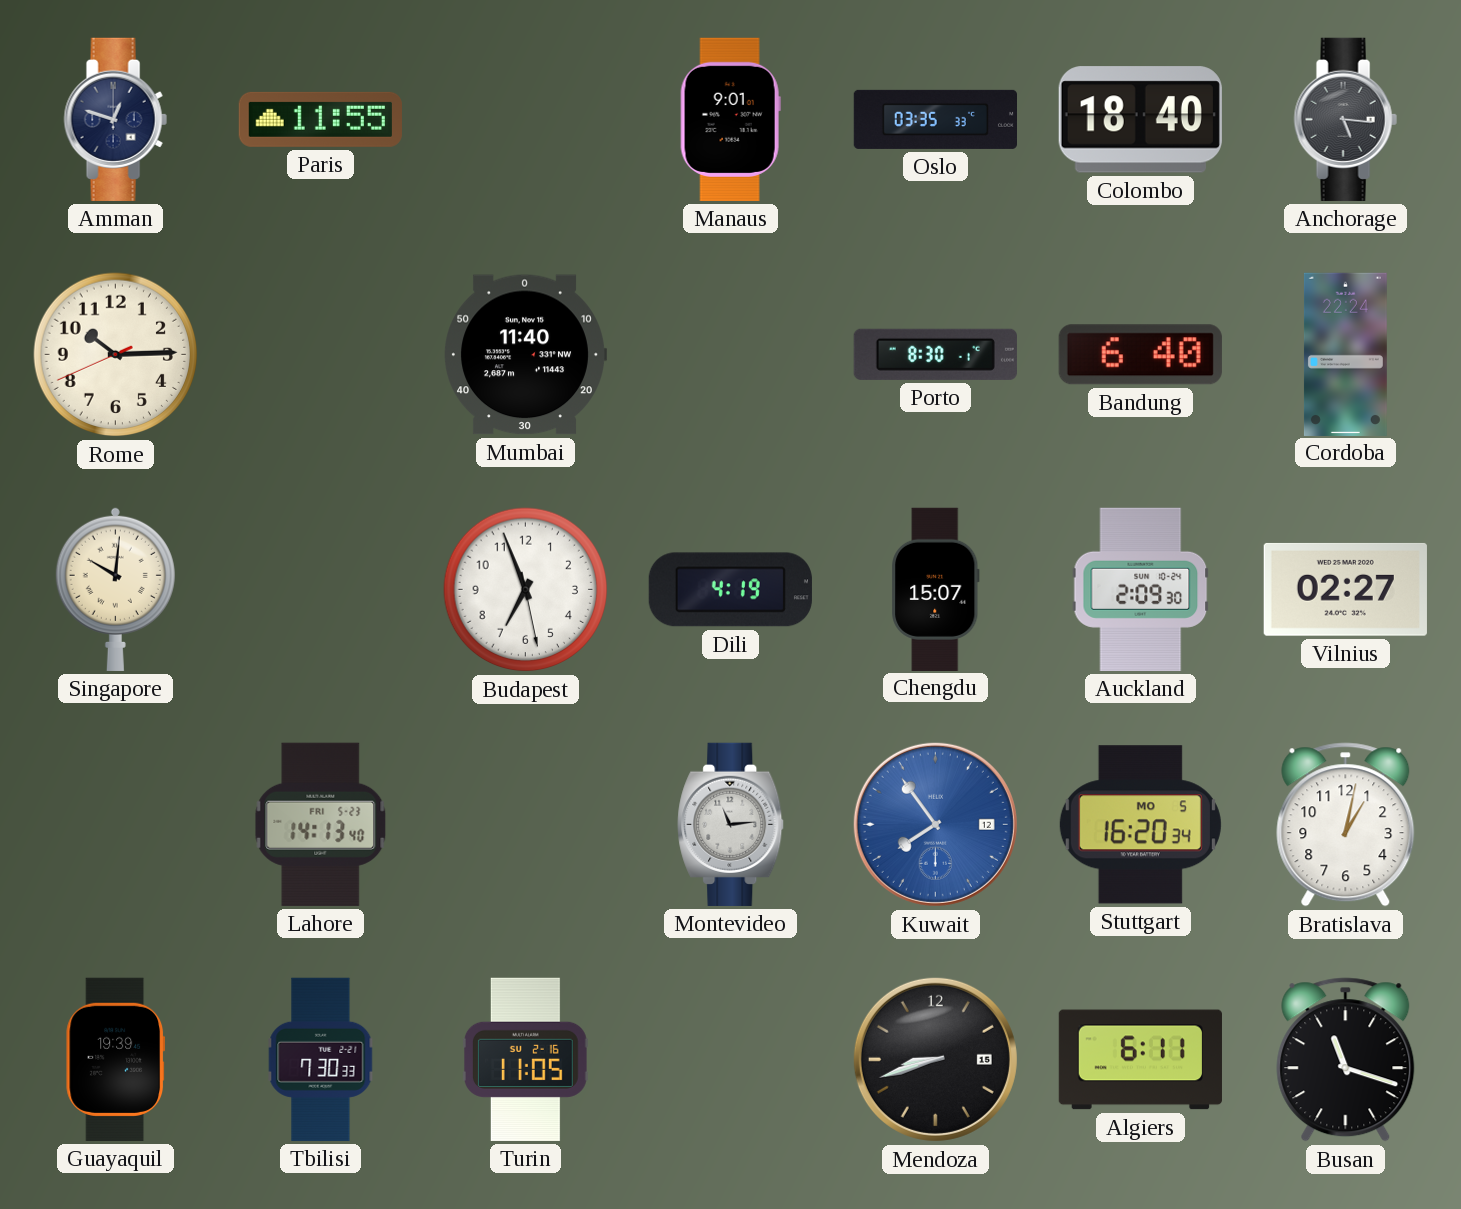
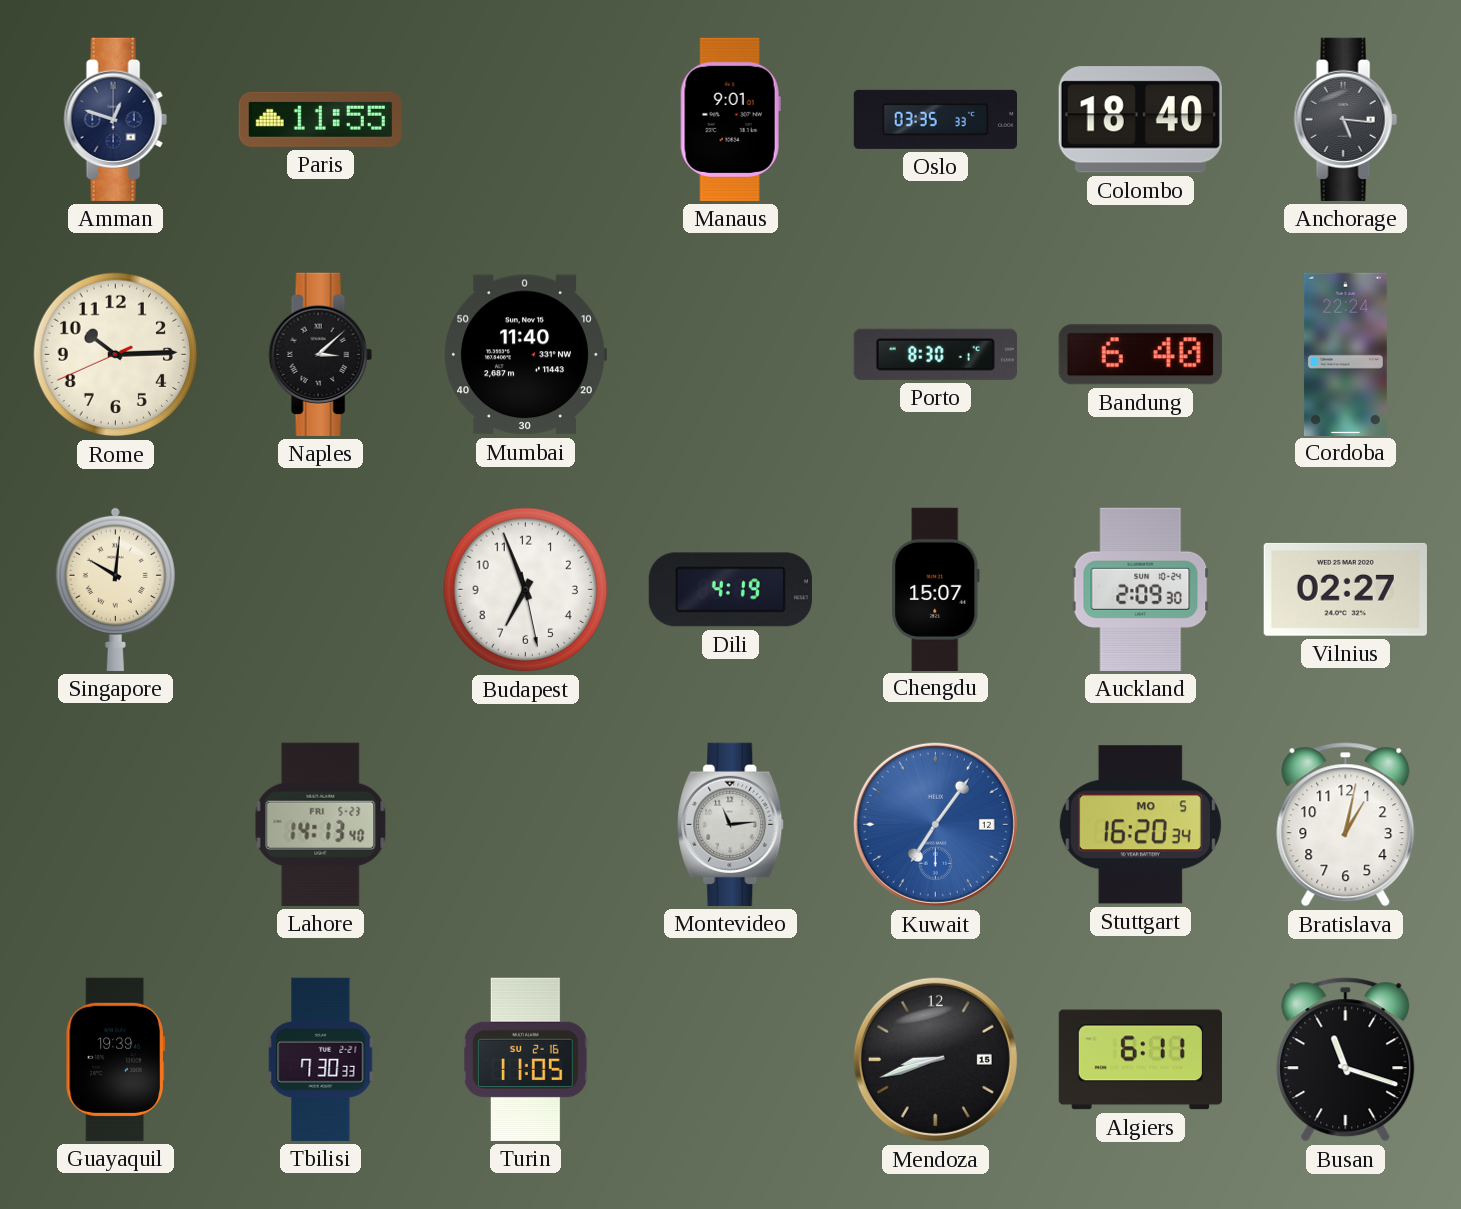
Naples: none -> 3:08
Kuwait: 7:54 -> 7:06
